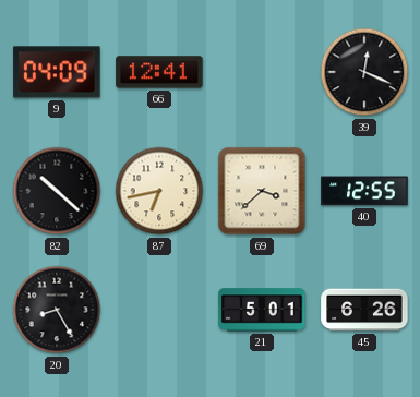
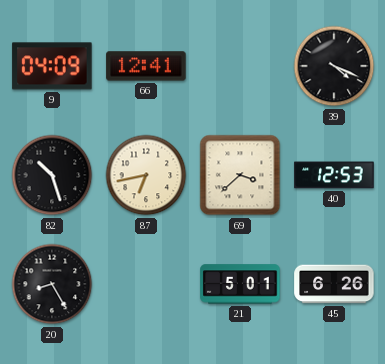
39: 12:19 -> 4:19
82: 10:22 -> 10:27
40: 12:55 -> 12:53
